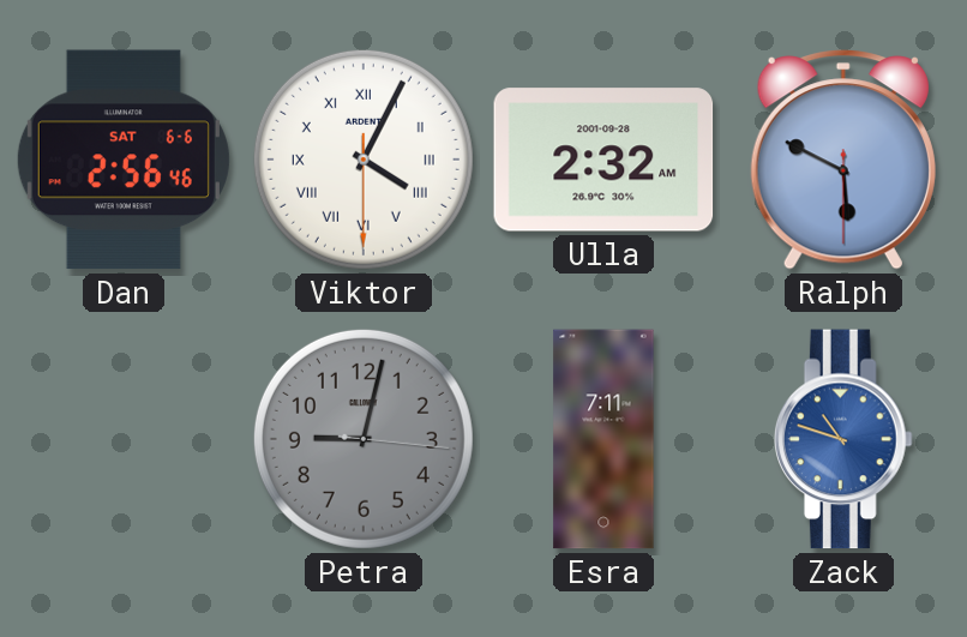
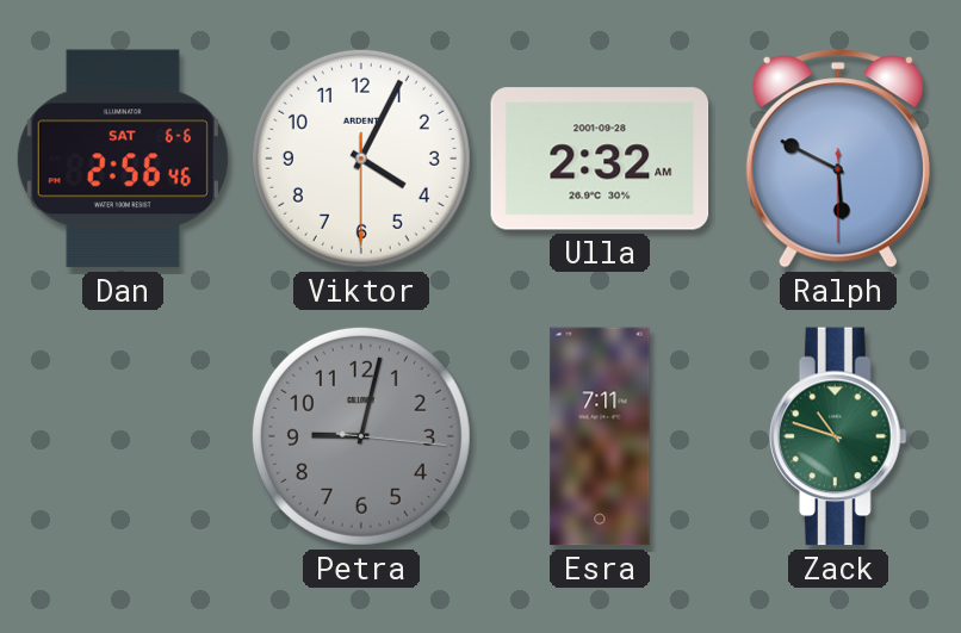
Viktor numerals: Roman -> Arabic
Zack dial: blue -> green
